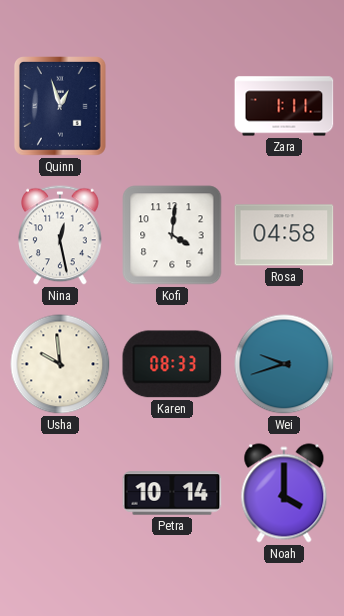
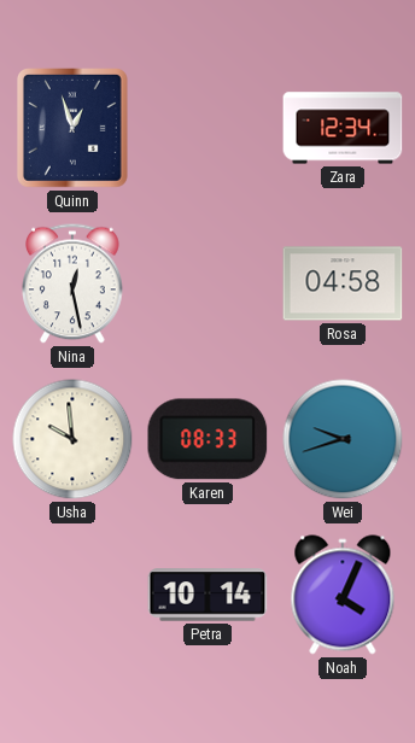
Zara: 1:11 -> 12:34
Kofi: 4:01 -> none
Noah: 4:00 -> 4:04
